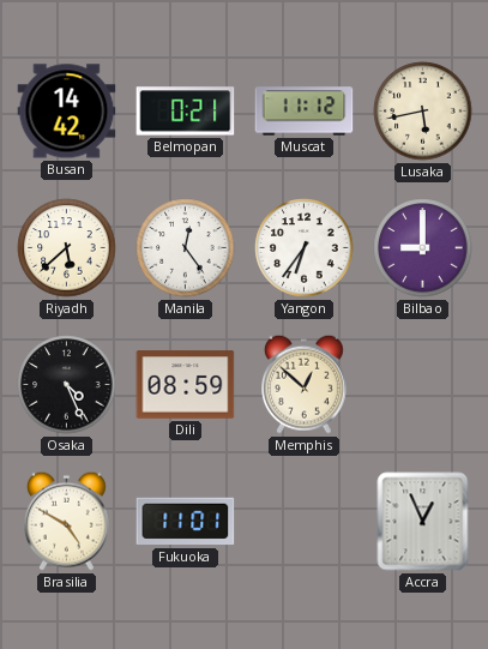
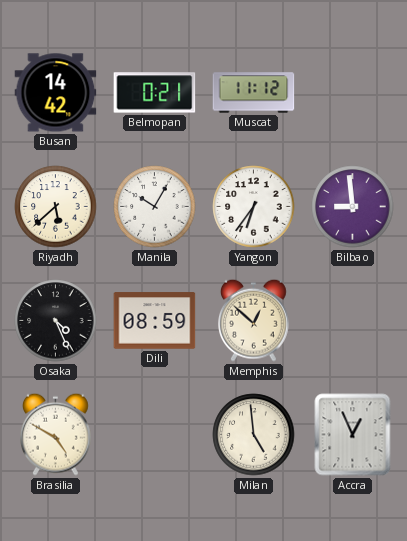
Lusaka: 5:43 -> none
Manila: 12:24 -> 10:05
Bilbao: 9:00 -> 8:59
Fukuoka: 11:01 -> none
Milan: none -> 4:59
